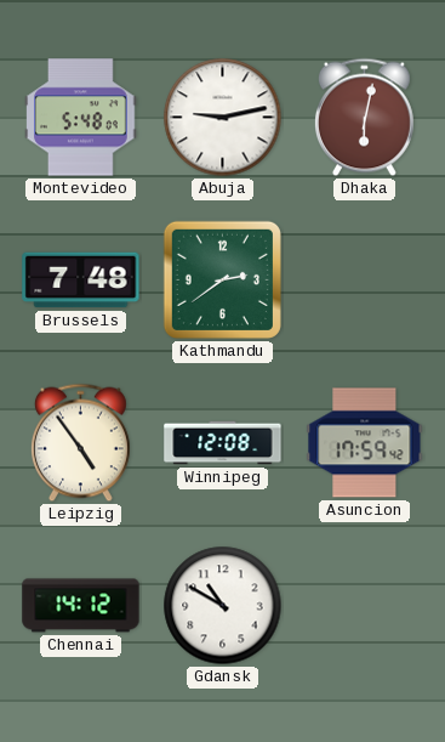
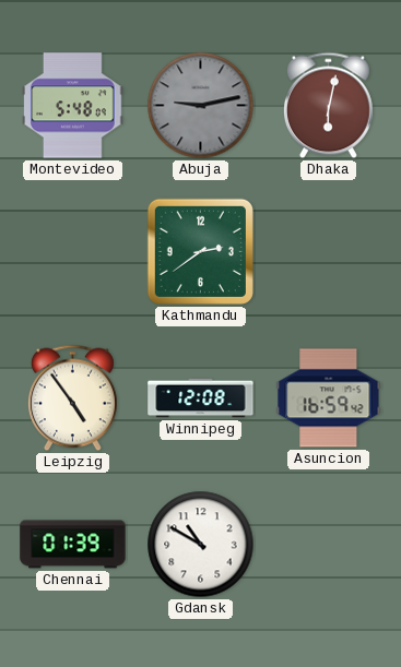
Abuja dial: white -> grey
Brussels: 7:48 -> none
Asuncion: 17:59 -> 16:59
Chennai: 14:12 -> 01:39
